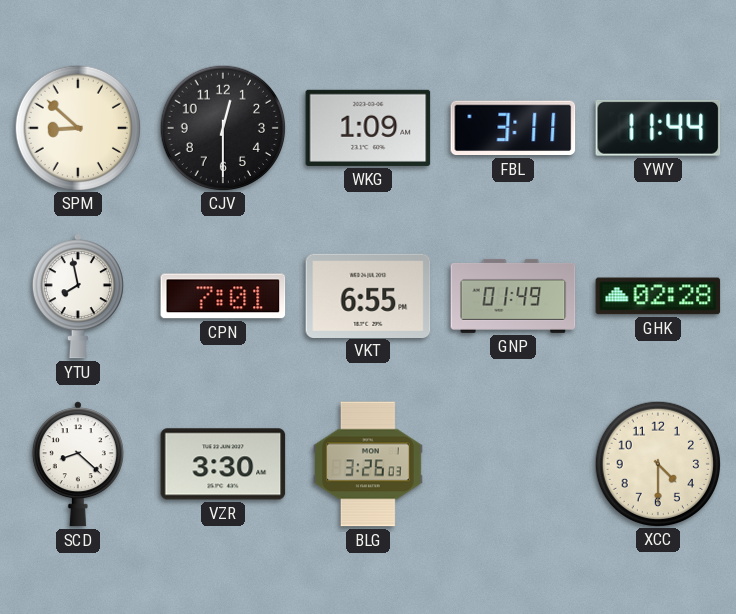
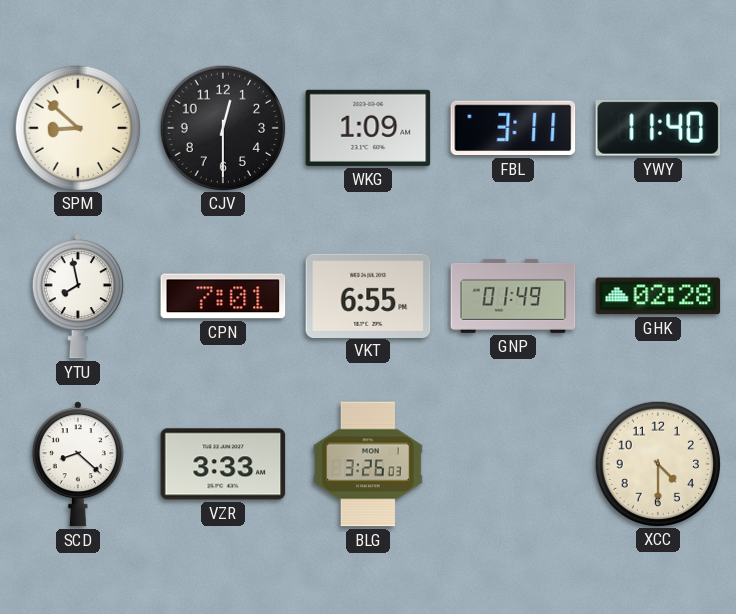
YWY: 11:44 -> 11:40
VZR: 3:30 -> 3:33
